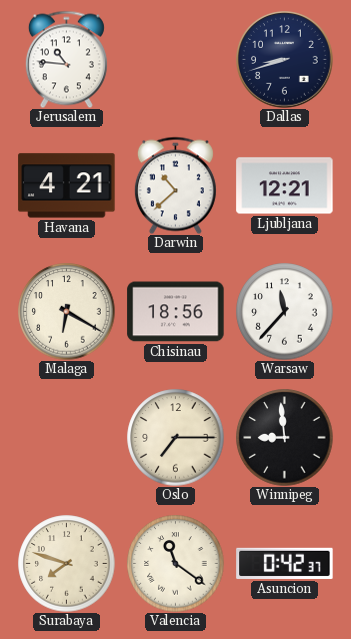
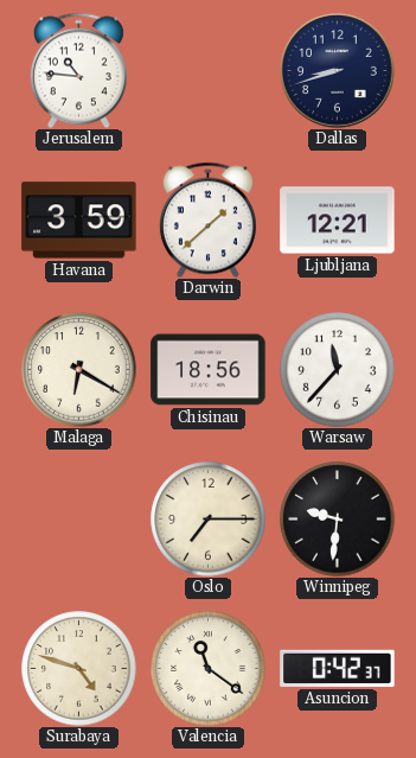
Havana: 4:21 -> 3:59
Darwin: 10:38 -> 1:38
Winnipeg: 8:59 -> 9:31
Surabaya: 7:48 -> 4:48
